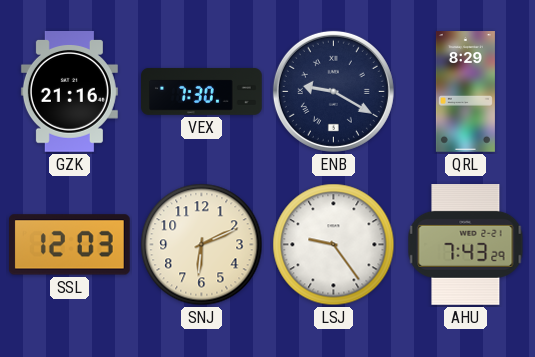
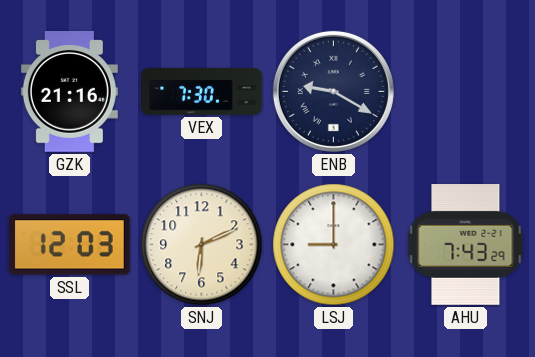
QRL: 8:29 -> none
LSJ: 9:24 -> 9:00
